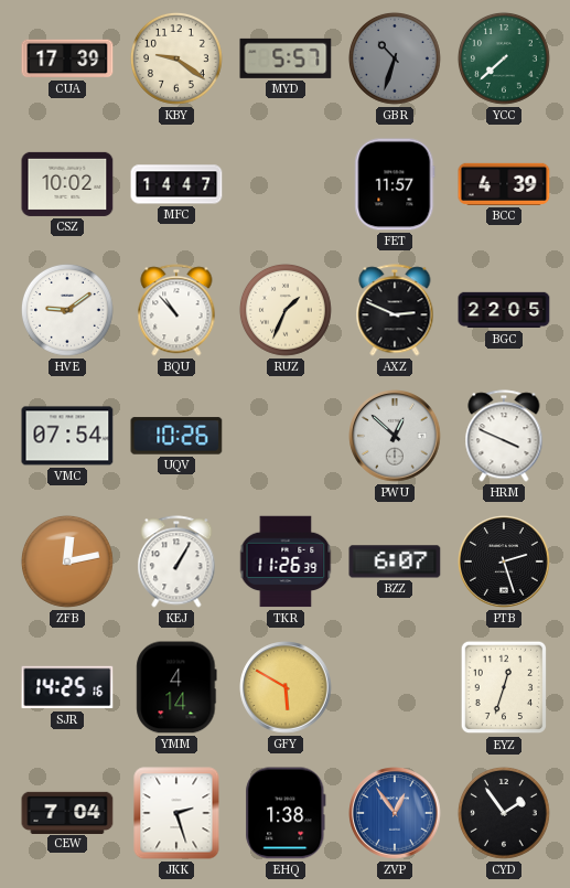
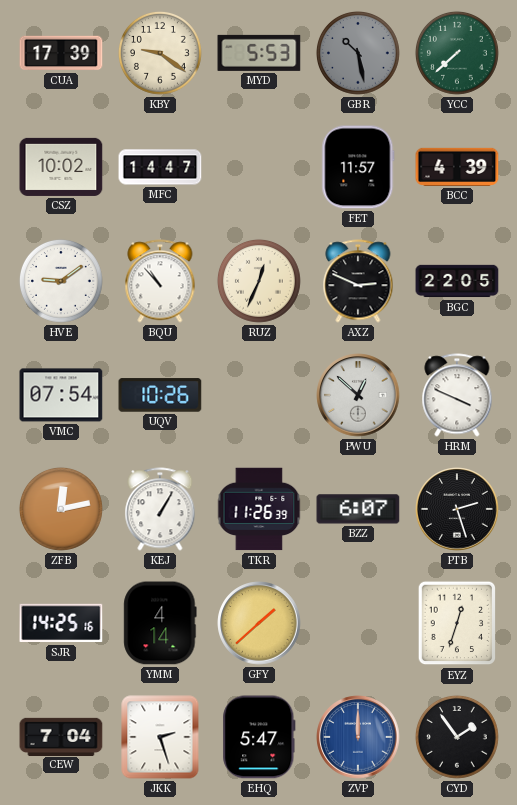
MYD: 5:57 -> 5:53
GBR: 10:33 -> 10:28
RUZ: 1:34 -> 12:34
GFY: 5:50 -> 1:38
EHQ: 1:38 -> 5:47
ZVP: 12:54 -> 12:00
